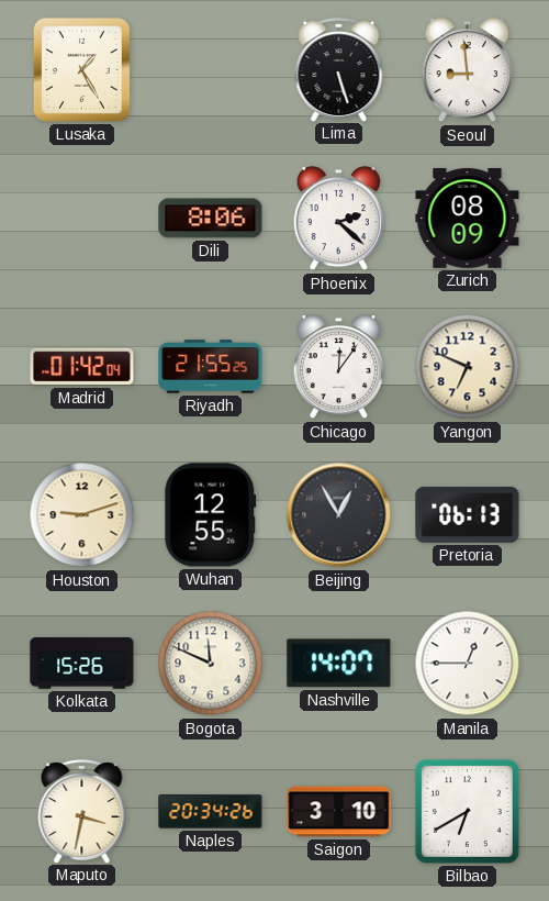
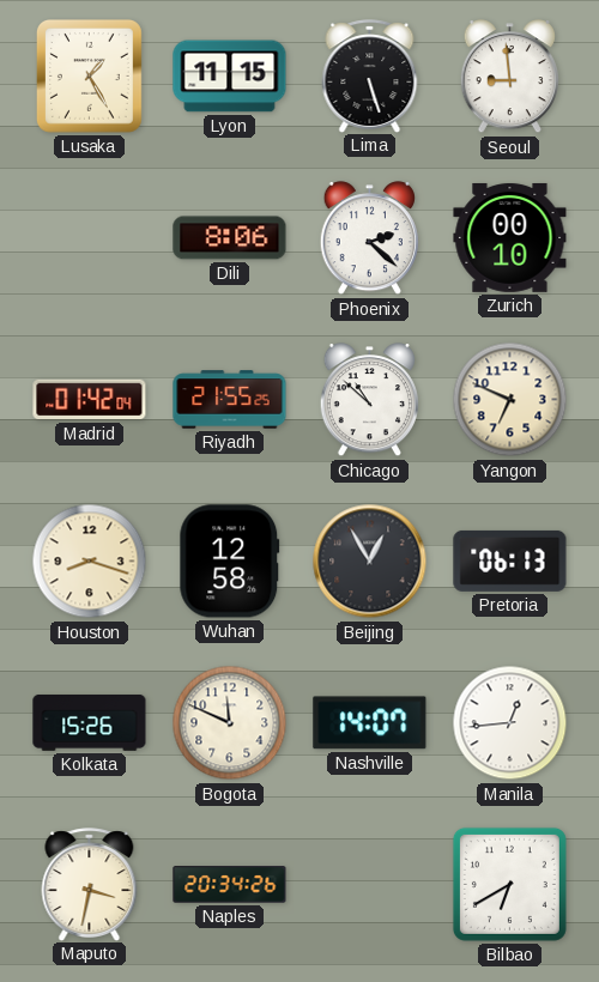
Lyon: none -> 11:15
Zurich: 08:09 -> 00:10
Chicago: 12:06 -> 10:52
Houston: 9:12 -> 8:18
Wuhan: 12:55 -> 12:58
Manila: 12:45 -> 12:44
Saigon: 3:10 -> none
